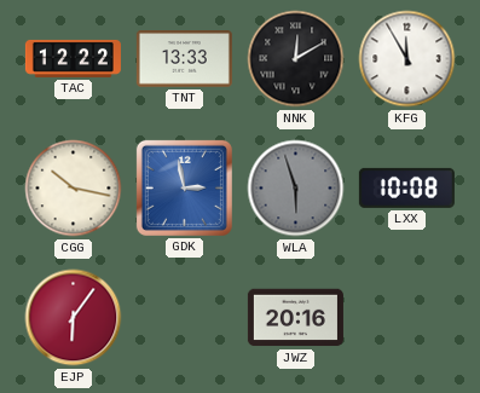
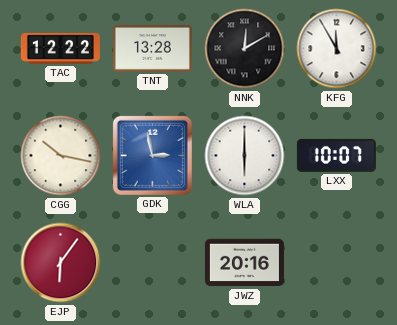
TNT: 13:33 -> 13:28
WLA: 5:57 -> 6:00
WLA dial: grey -> white
LXX: 10:08 -> 10:07
